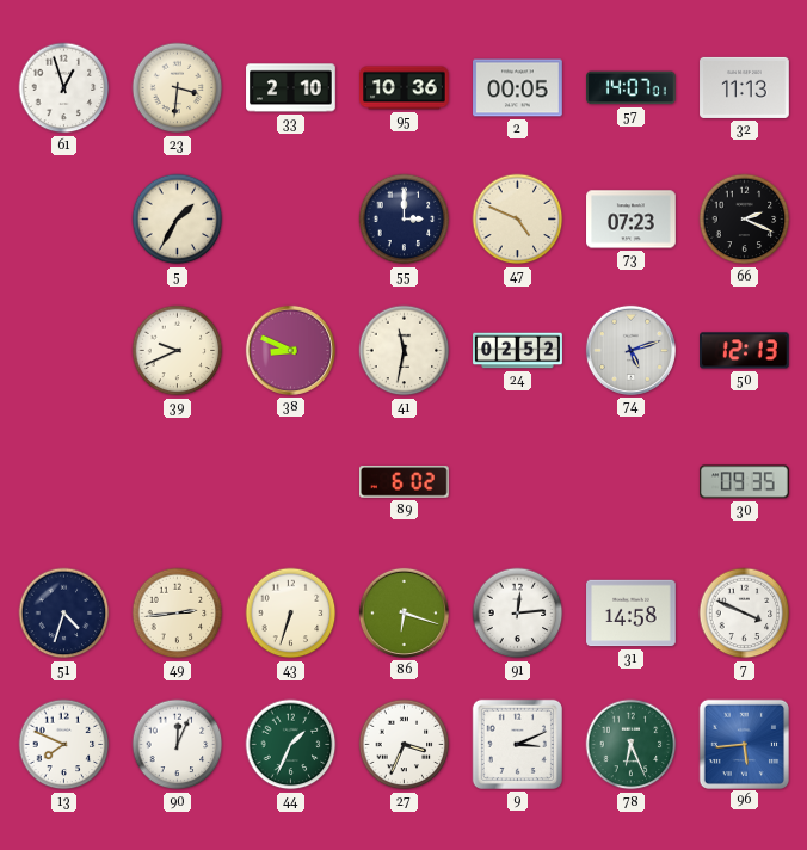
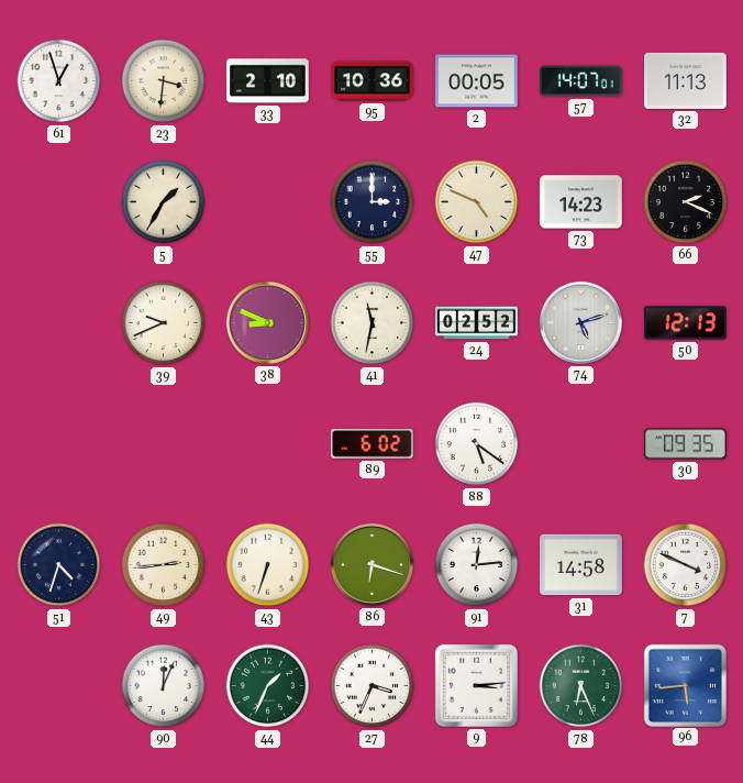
73: 07:23 -> 14:23
88: none -> 5:21
13: 7:49 -> none
9: 3:11 -> 3:14
